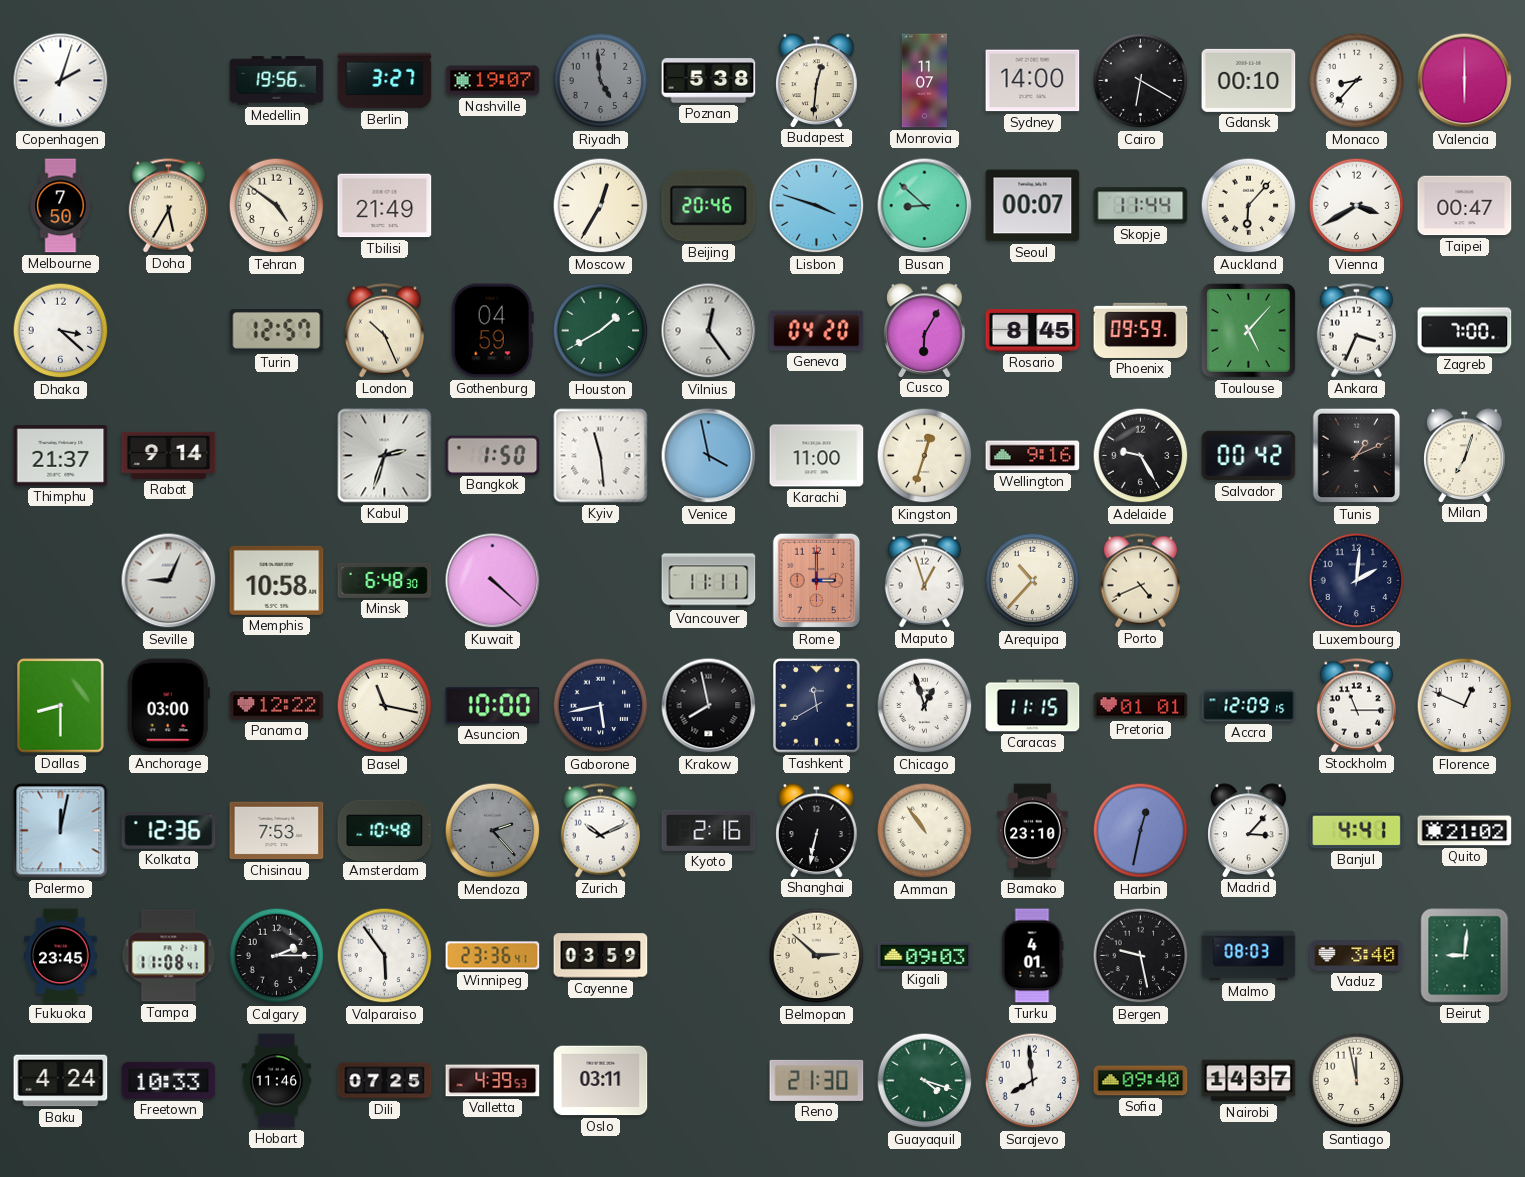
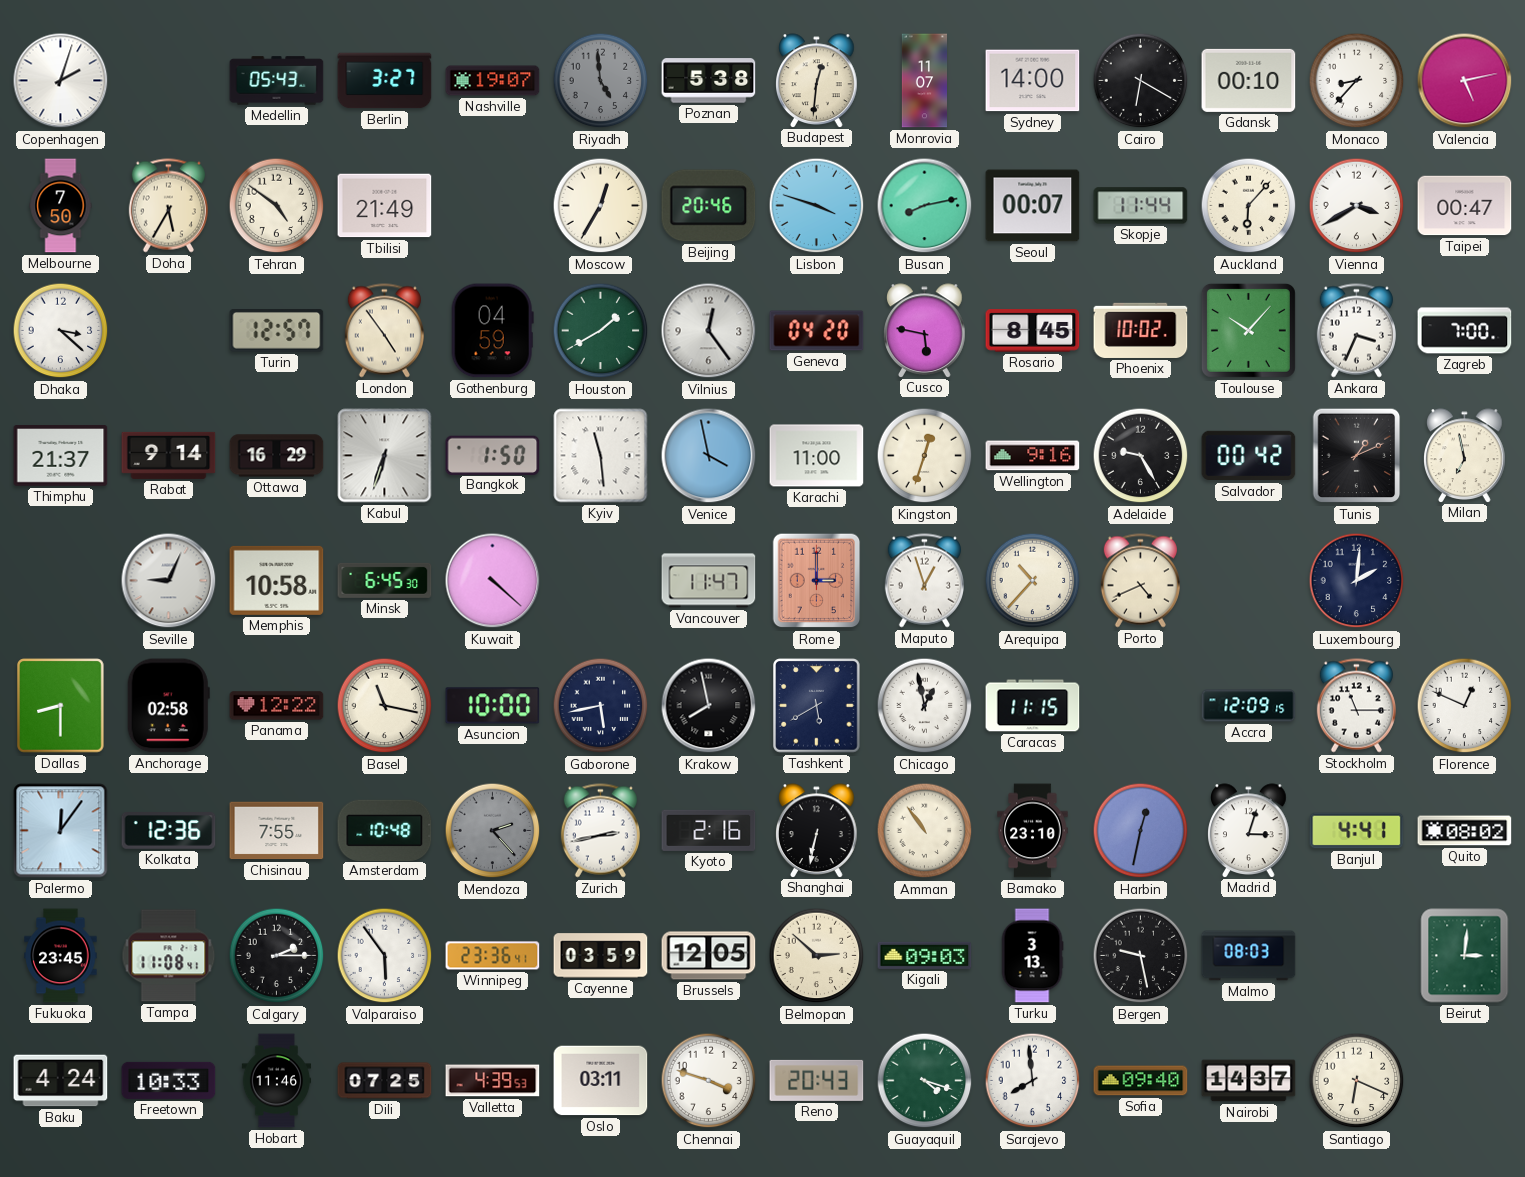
Medellin: 19:56 -> 05:43
Valencia: 6:00 -> 5:13
Busan: 8:52 -> 8:13
London: 10:26 -> 4:54
Cusco: 6:05 -> 5:47
Phoenix: 09:59 -> 10:02
Toulouse: 5:07 -> 10:07
Ottawa: none -> 16:29
Kabul: 2:33 -> 6:33
Milan: 7:03 -> 6:58
Minsk: 6:48 -> 6:45
Vancouver: 11:11 -> 11:47
Anchorage: 03:00 -> 02:58
Tashkent: 11:40 -> 5:40
Chicago: 12:57 -> 12:58
Pretoria: 01:01 -> none
Palermo: 12:02 -> 12:06
Chisinau: 7:53 -> 7:55
Zurich: 10:11 -> 2:43
Madrid: 3:07 -> 3:03
Quito: 21:02 -> 08:02
Brussels: none -> 12:05
Turku: 4:01 -> 3:13
Vaduz: 3:40 -> none
Beirut: 9:01 -> 3:01
Chennai: none -> 3:48
Reno: 21:30 -> 20:43
Santiago: 11:58 -> 6:19
